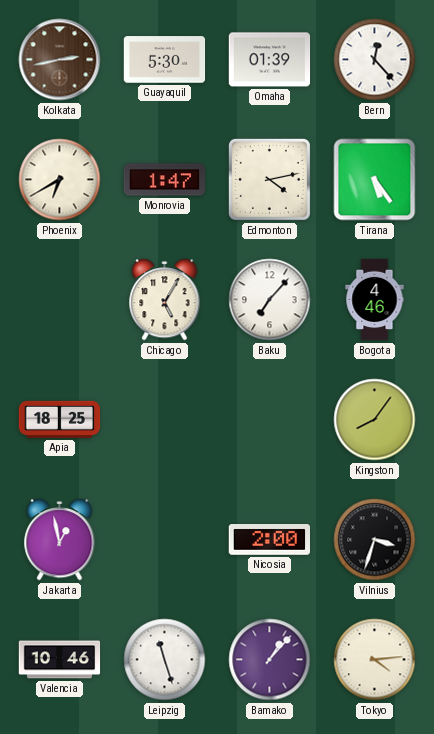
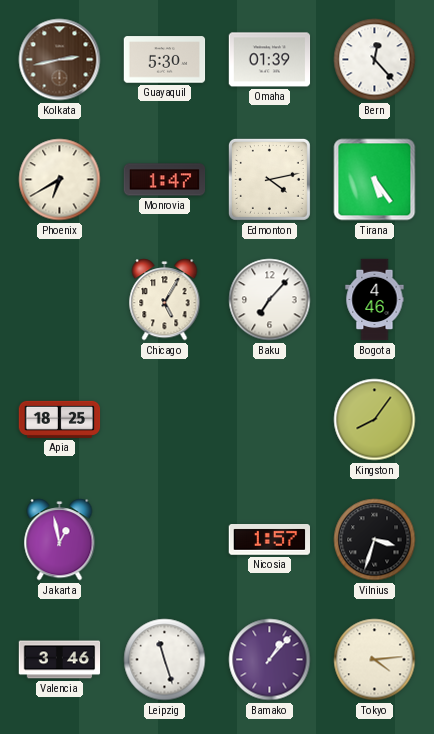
Nicosia: 2:00 -> 1:57
Valencia: 10:46 -> 3:46
